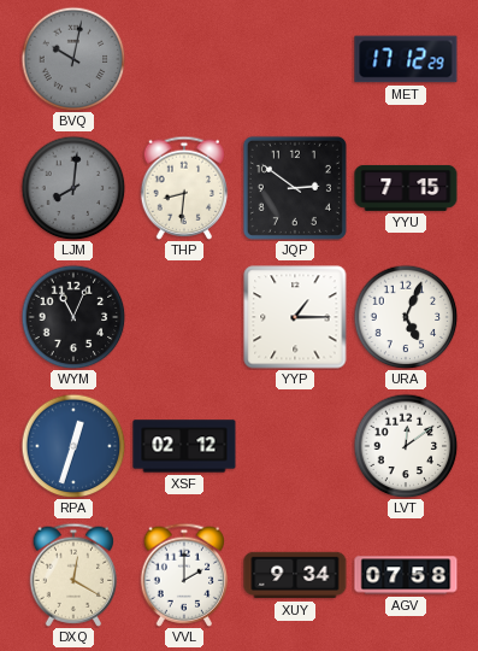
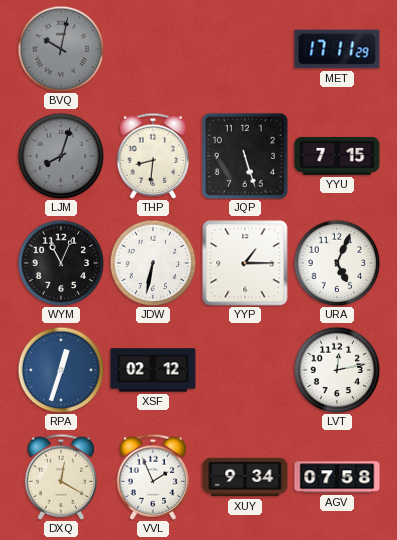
MET: 17:12 -> 17:11
LJM: 8:01 -> 8:03
JQP: 2:51 -> 5:27
JDW: none -> 6:32
LVT: 12:09 -> 12:13
VVL: 2:00 -> 1:56
